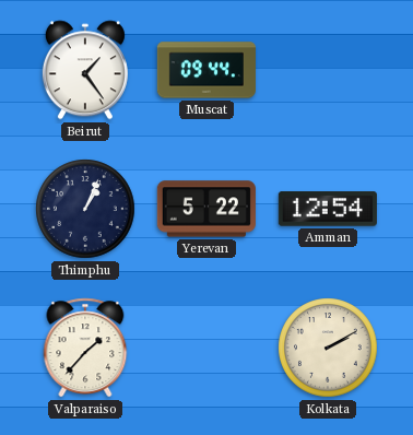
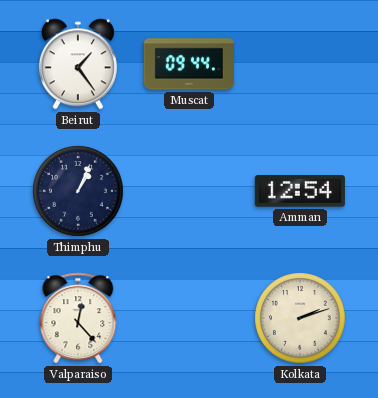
Yerevan: 5:22 -> none
Valparaiso: 1:37 -> 12:23
Kolkata: 2:10 -> 2:12
